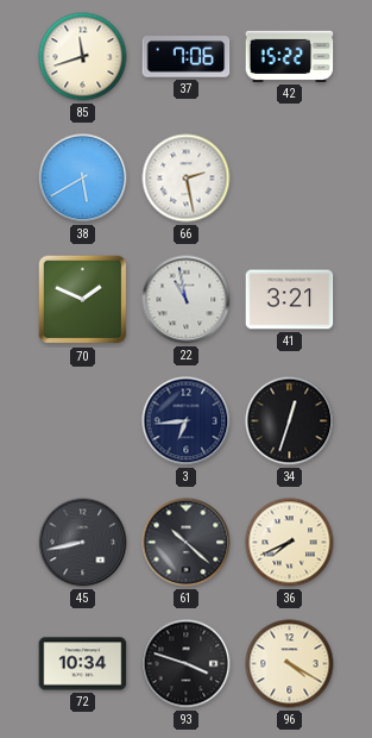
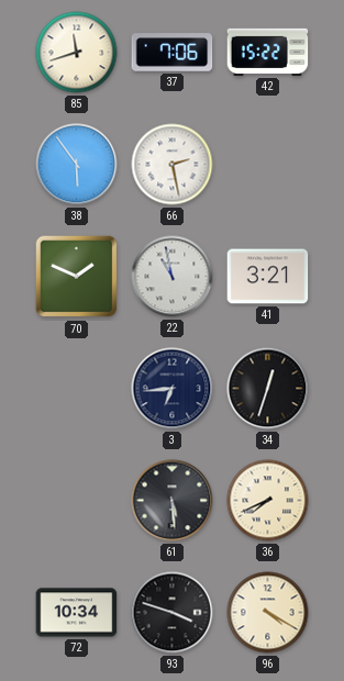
38: 5:40 -> 5:54
45: 8:43 -> none
61: 10:22 -> 5:29
